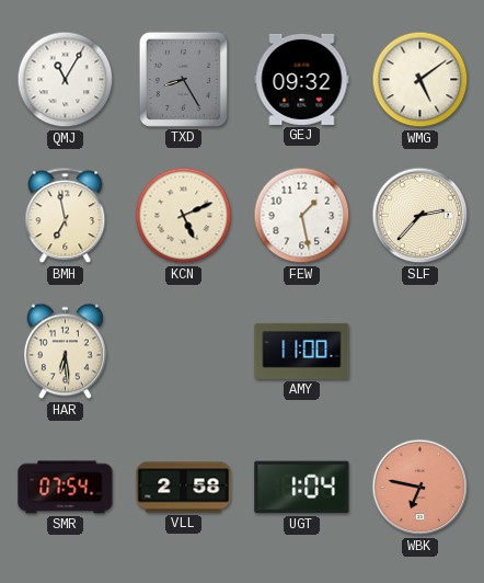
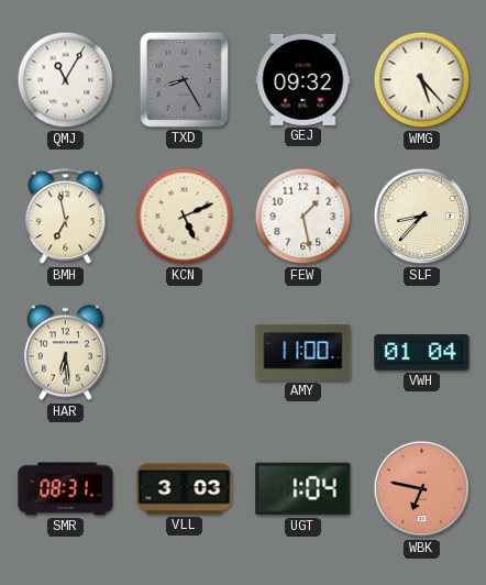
WMG: 5:09 -> 5:23
SLF: 2:37 -> 8:37
VWH: none -> 01:04
SMR: 07:54 -> 08:31
VLL: 2:58 -> 3:03
